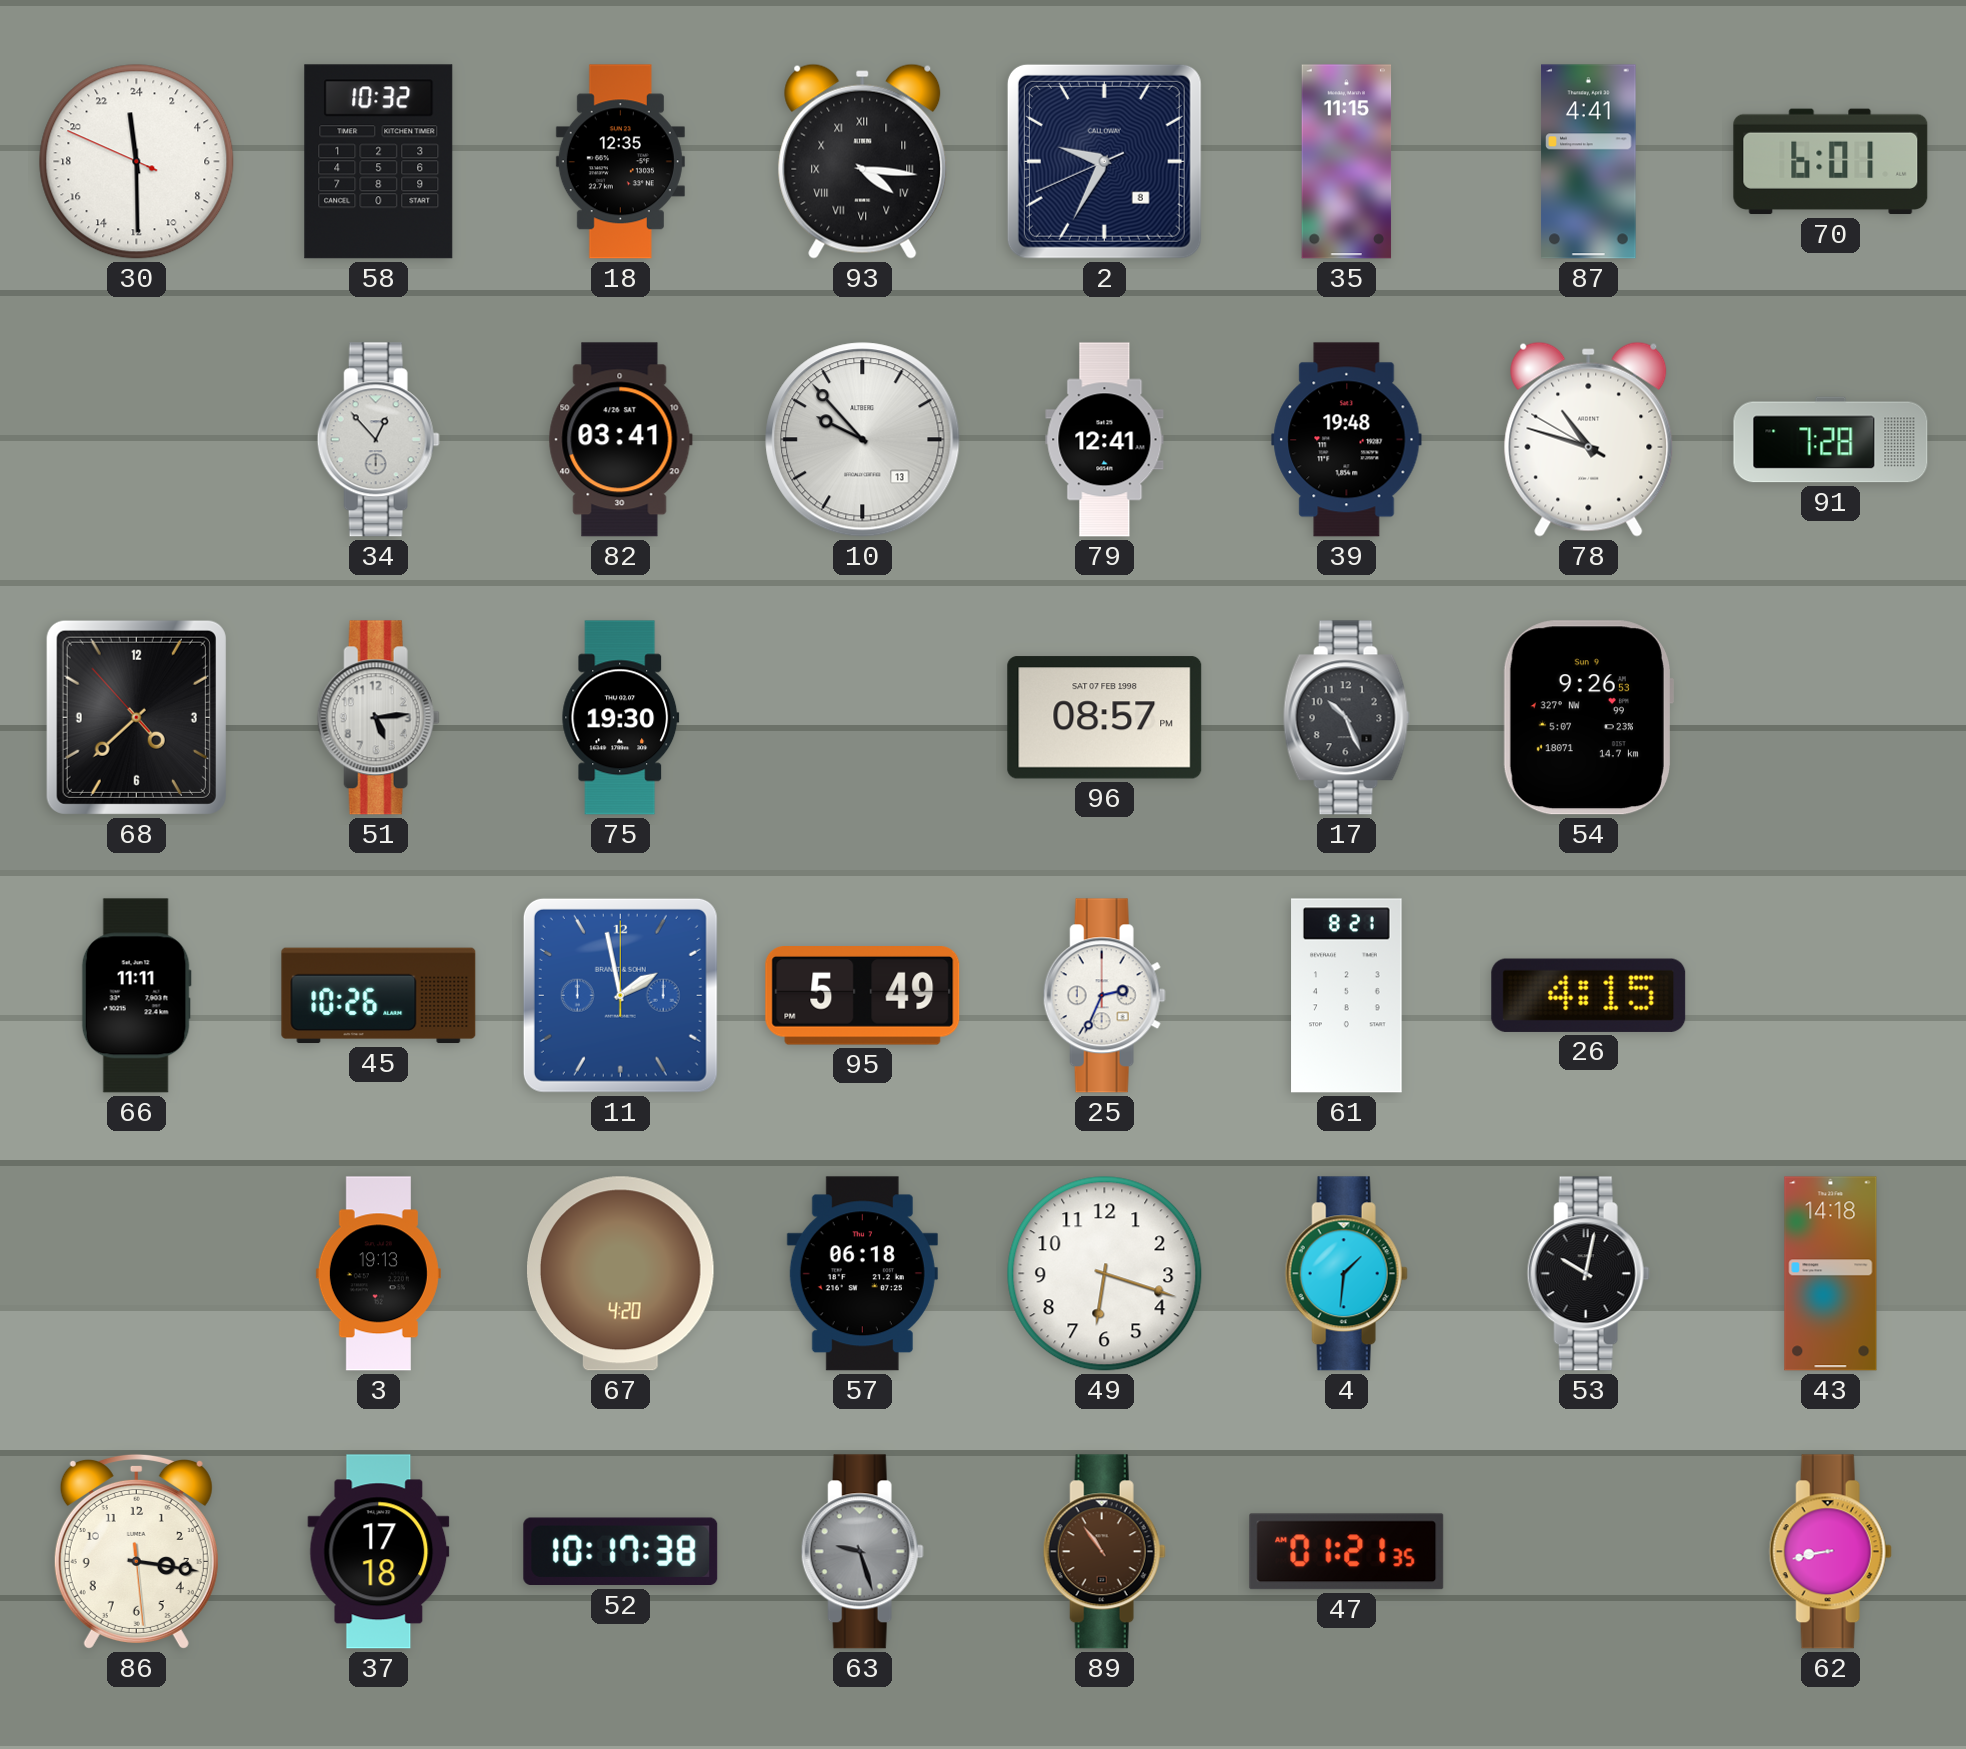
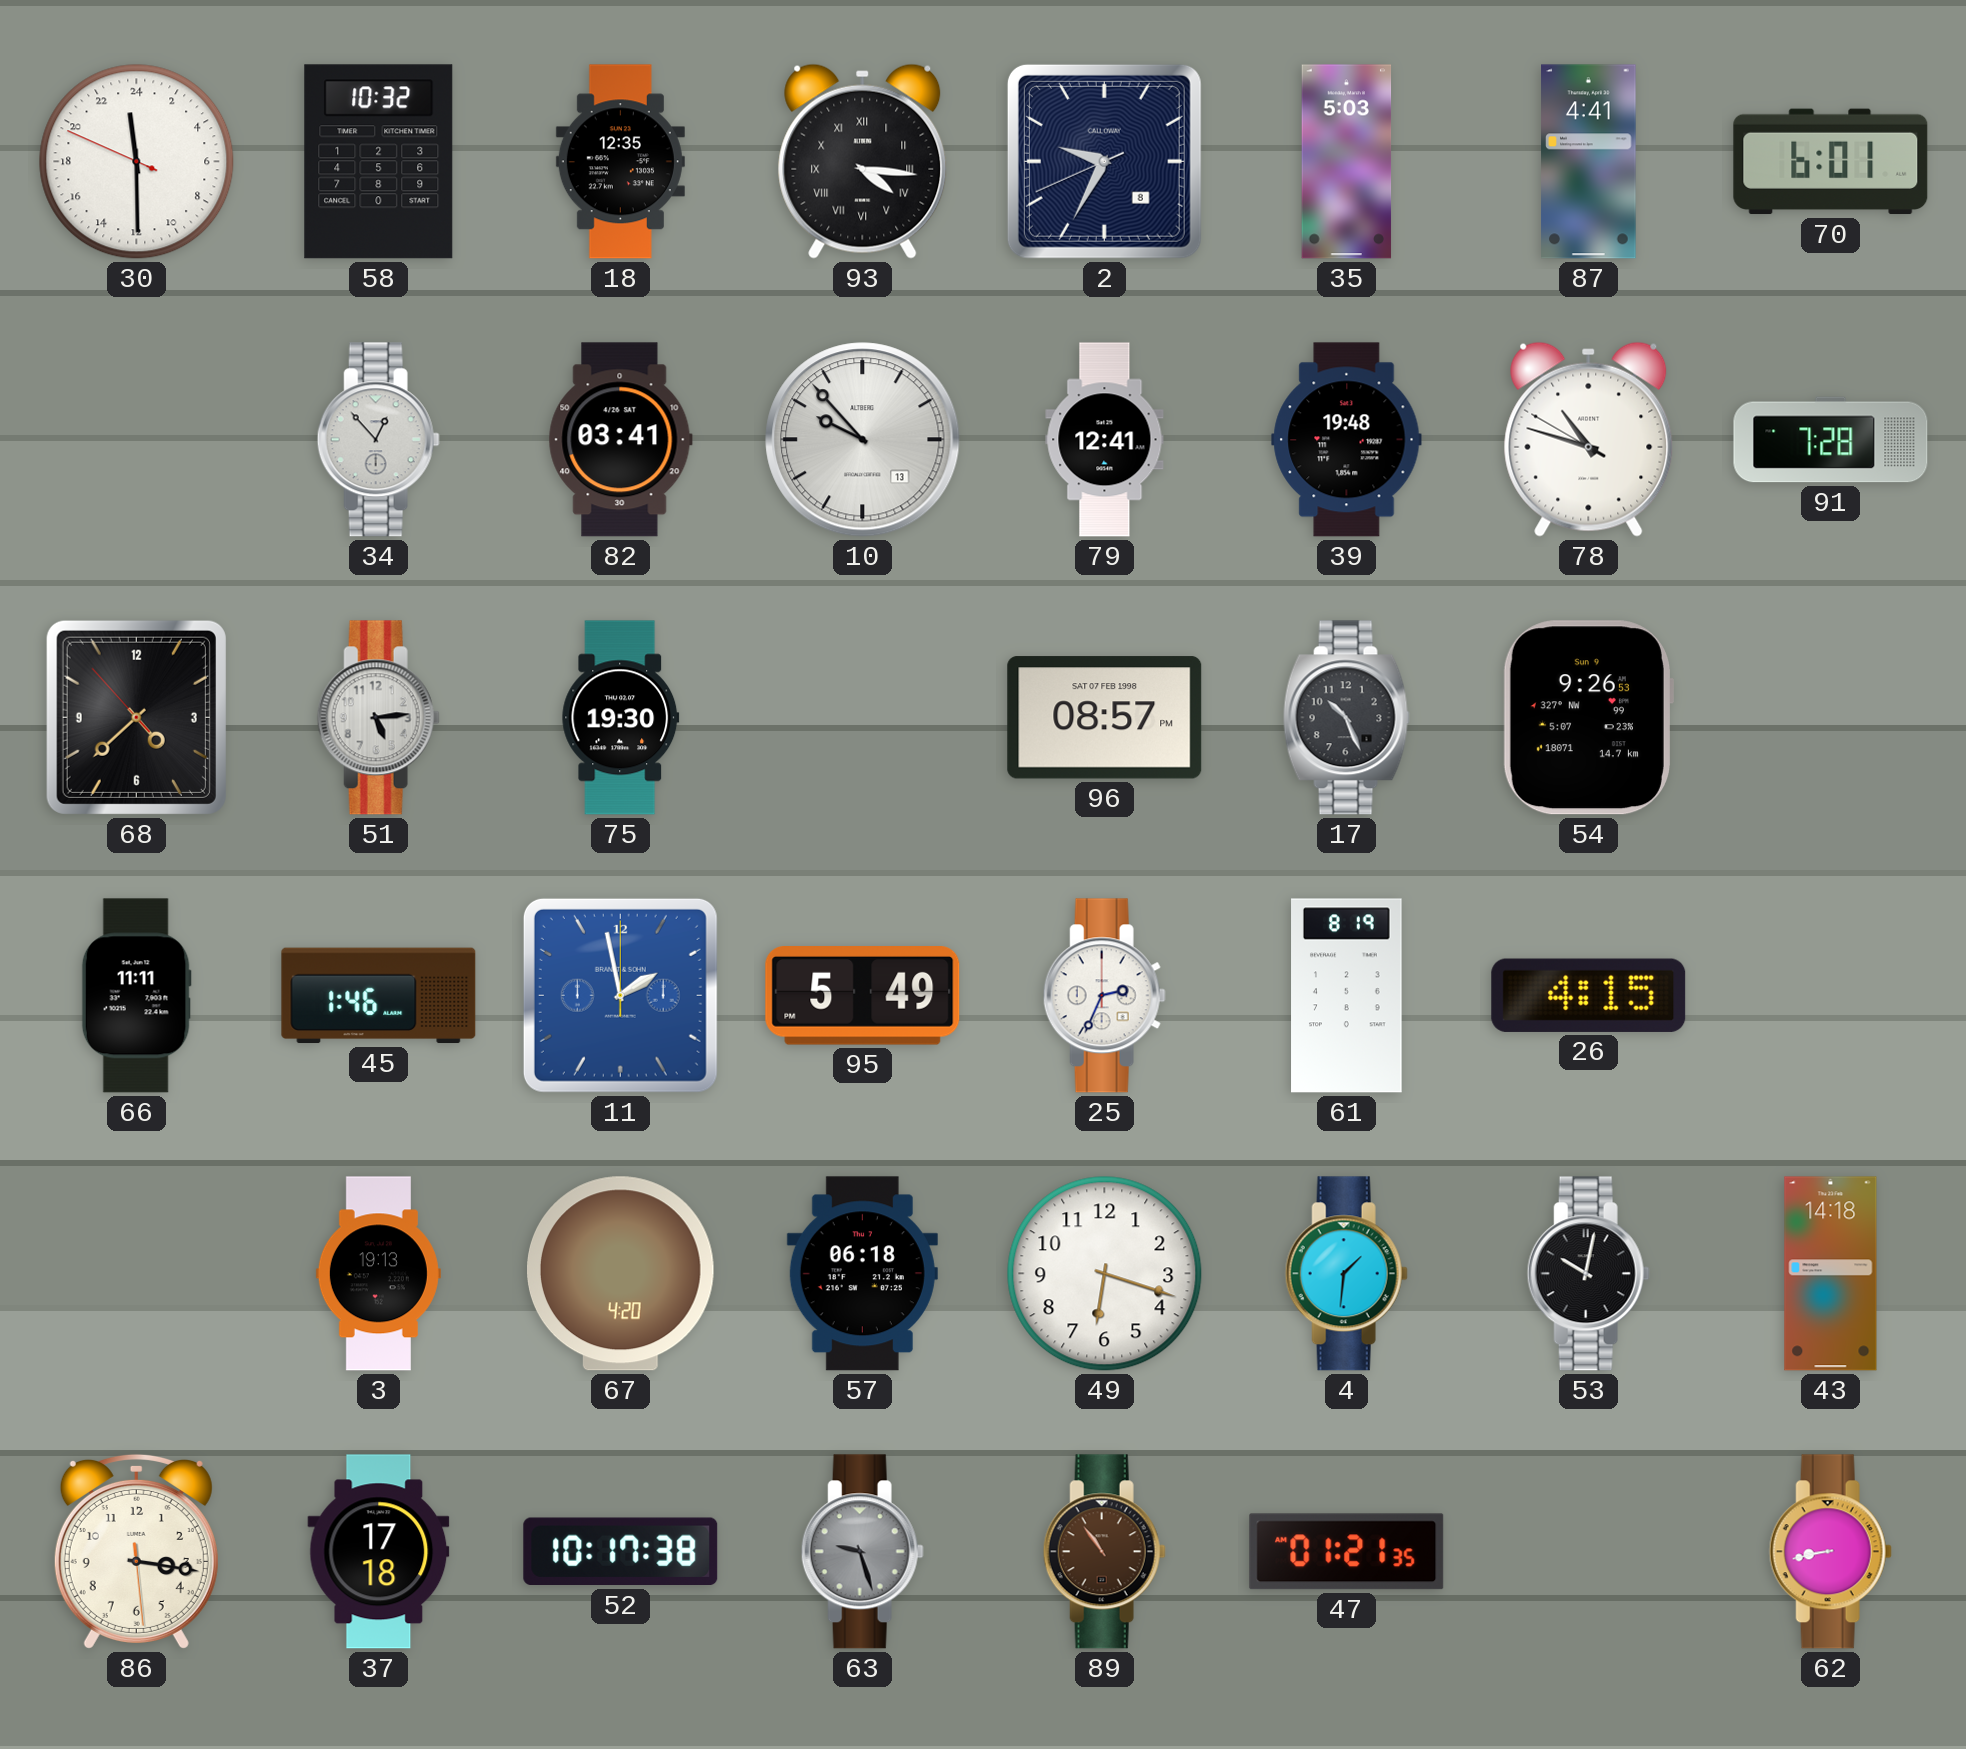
35: 11:15 -> 5:03
45: 10:26 -> 1:46
61: 8:21 -> 8:19
